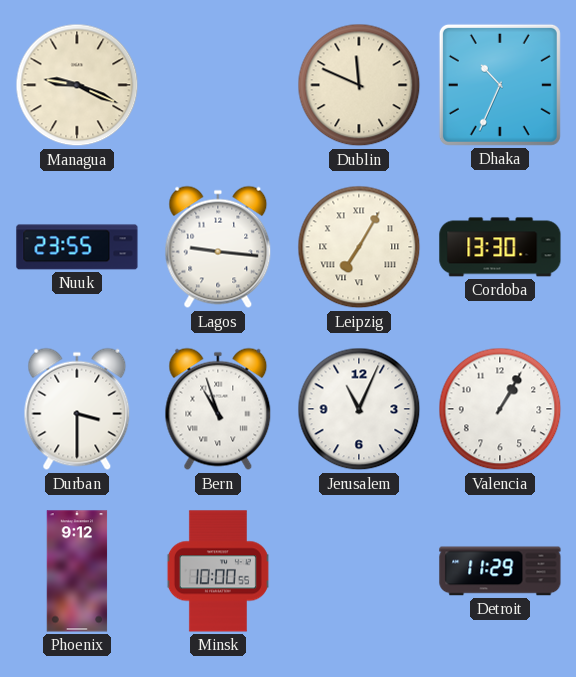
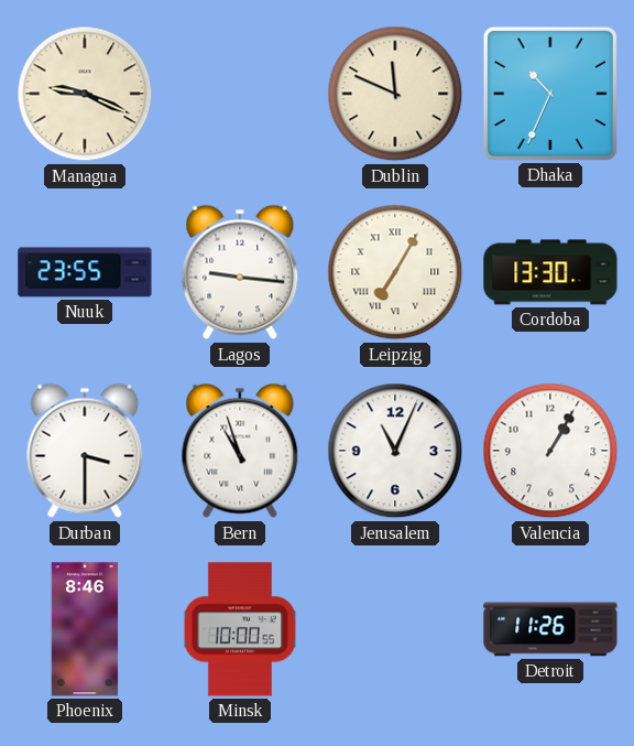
Phoenix: 9:12 -> 8:46
Detroit: 11:29 -> 11:26
